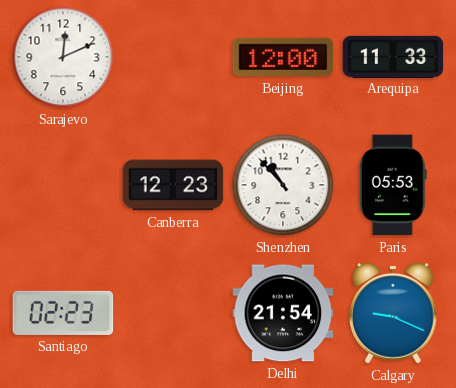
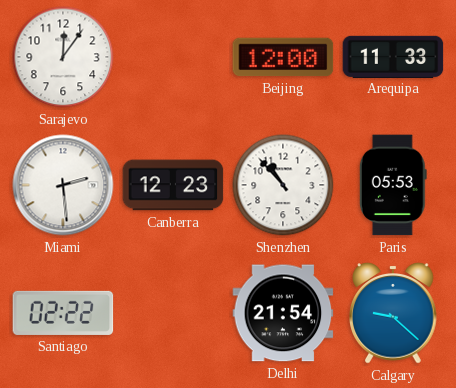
Sarajevo: 12:11 -> 12:06
Miami: none -> 2:29
Santiago: 02:23 -> 02:22
Calgary: 9:19 -> 9:22
